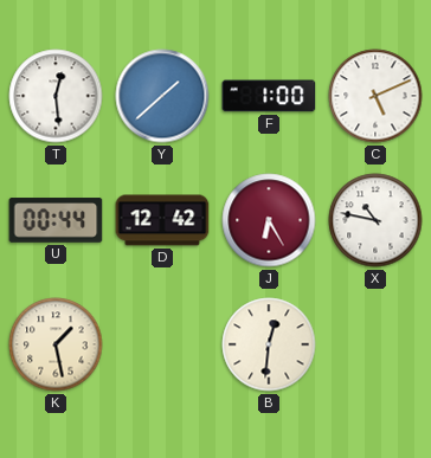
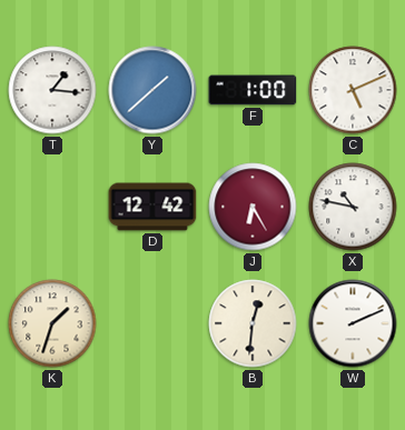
T: 12:29 -> 1:16
U: 00:44 -> none
K: 1:28 -> 1:33
W: none -> 2:11
